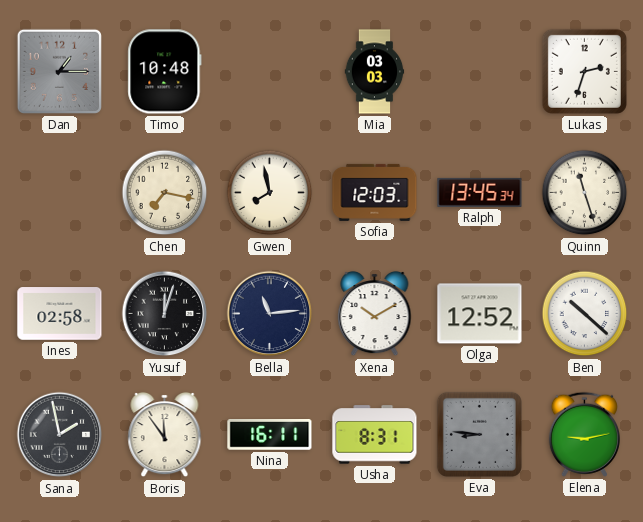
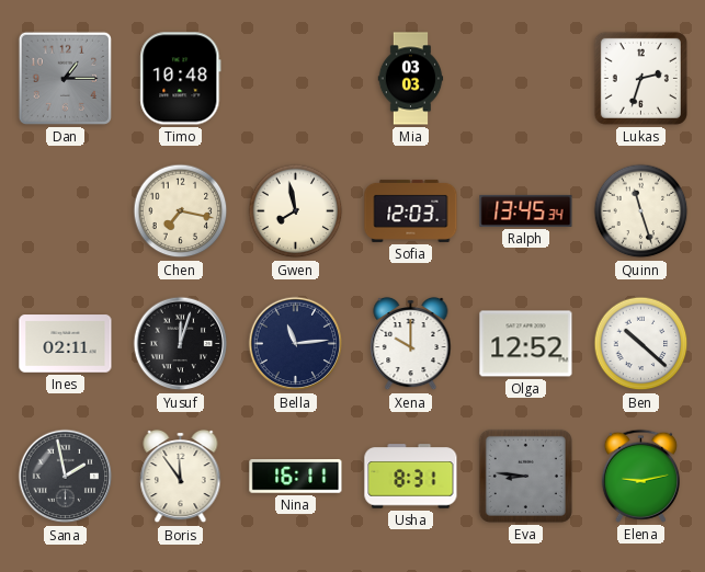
Ines: 02:58 -> 02:11
Xena: 10:10 -> 10:00
